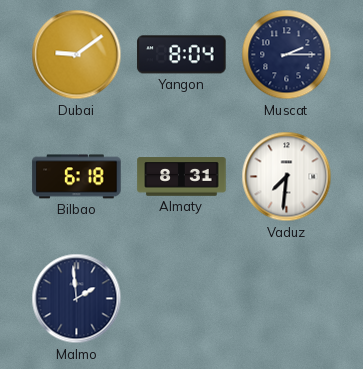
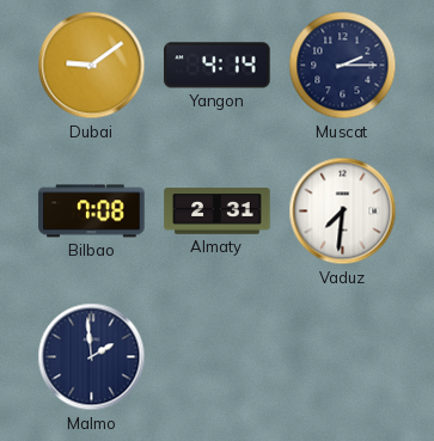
Yangon: 8:04 -> 4:14
Bilbao: 6:18 -> 7:08
Almaty: 8:31 -> 2:31
